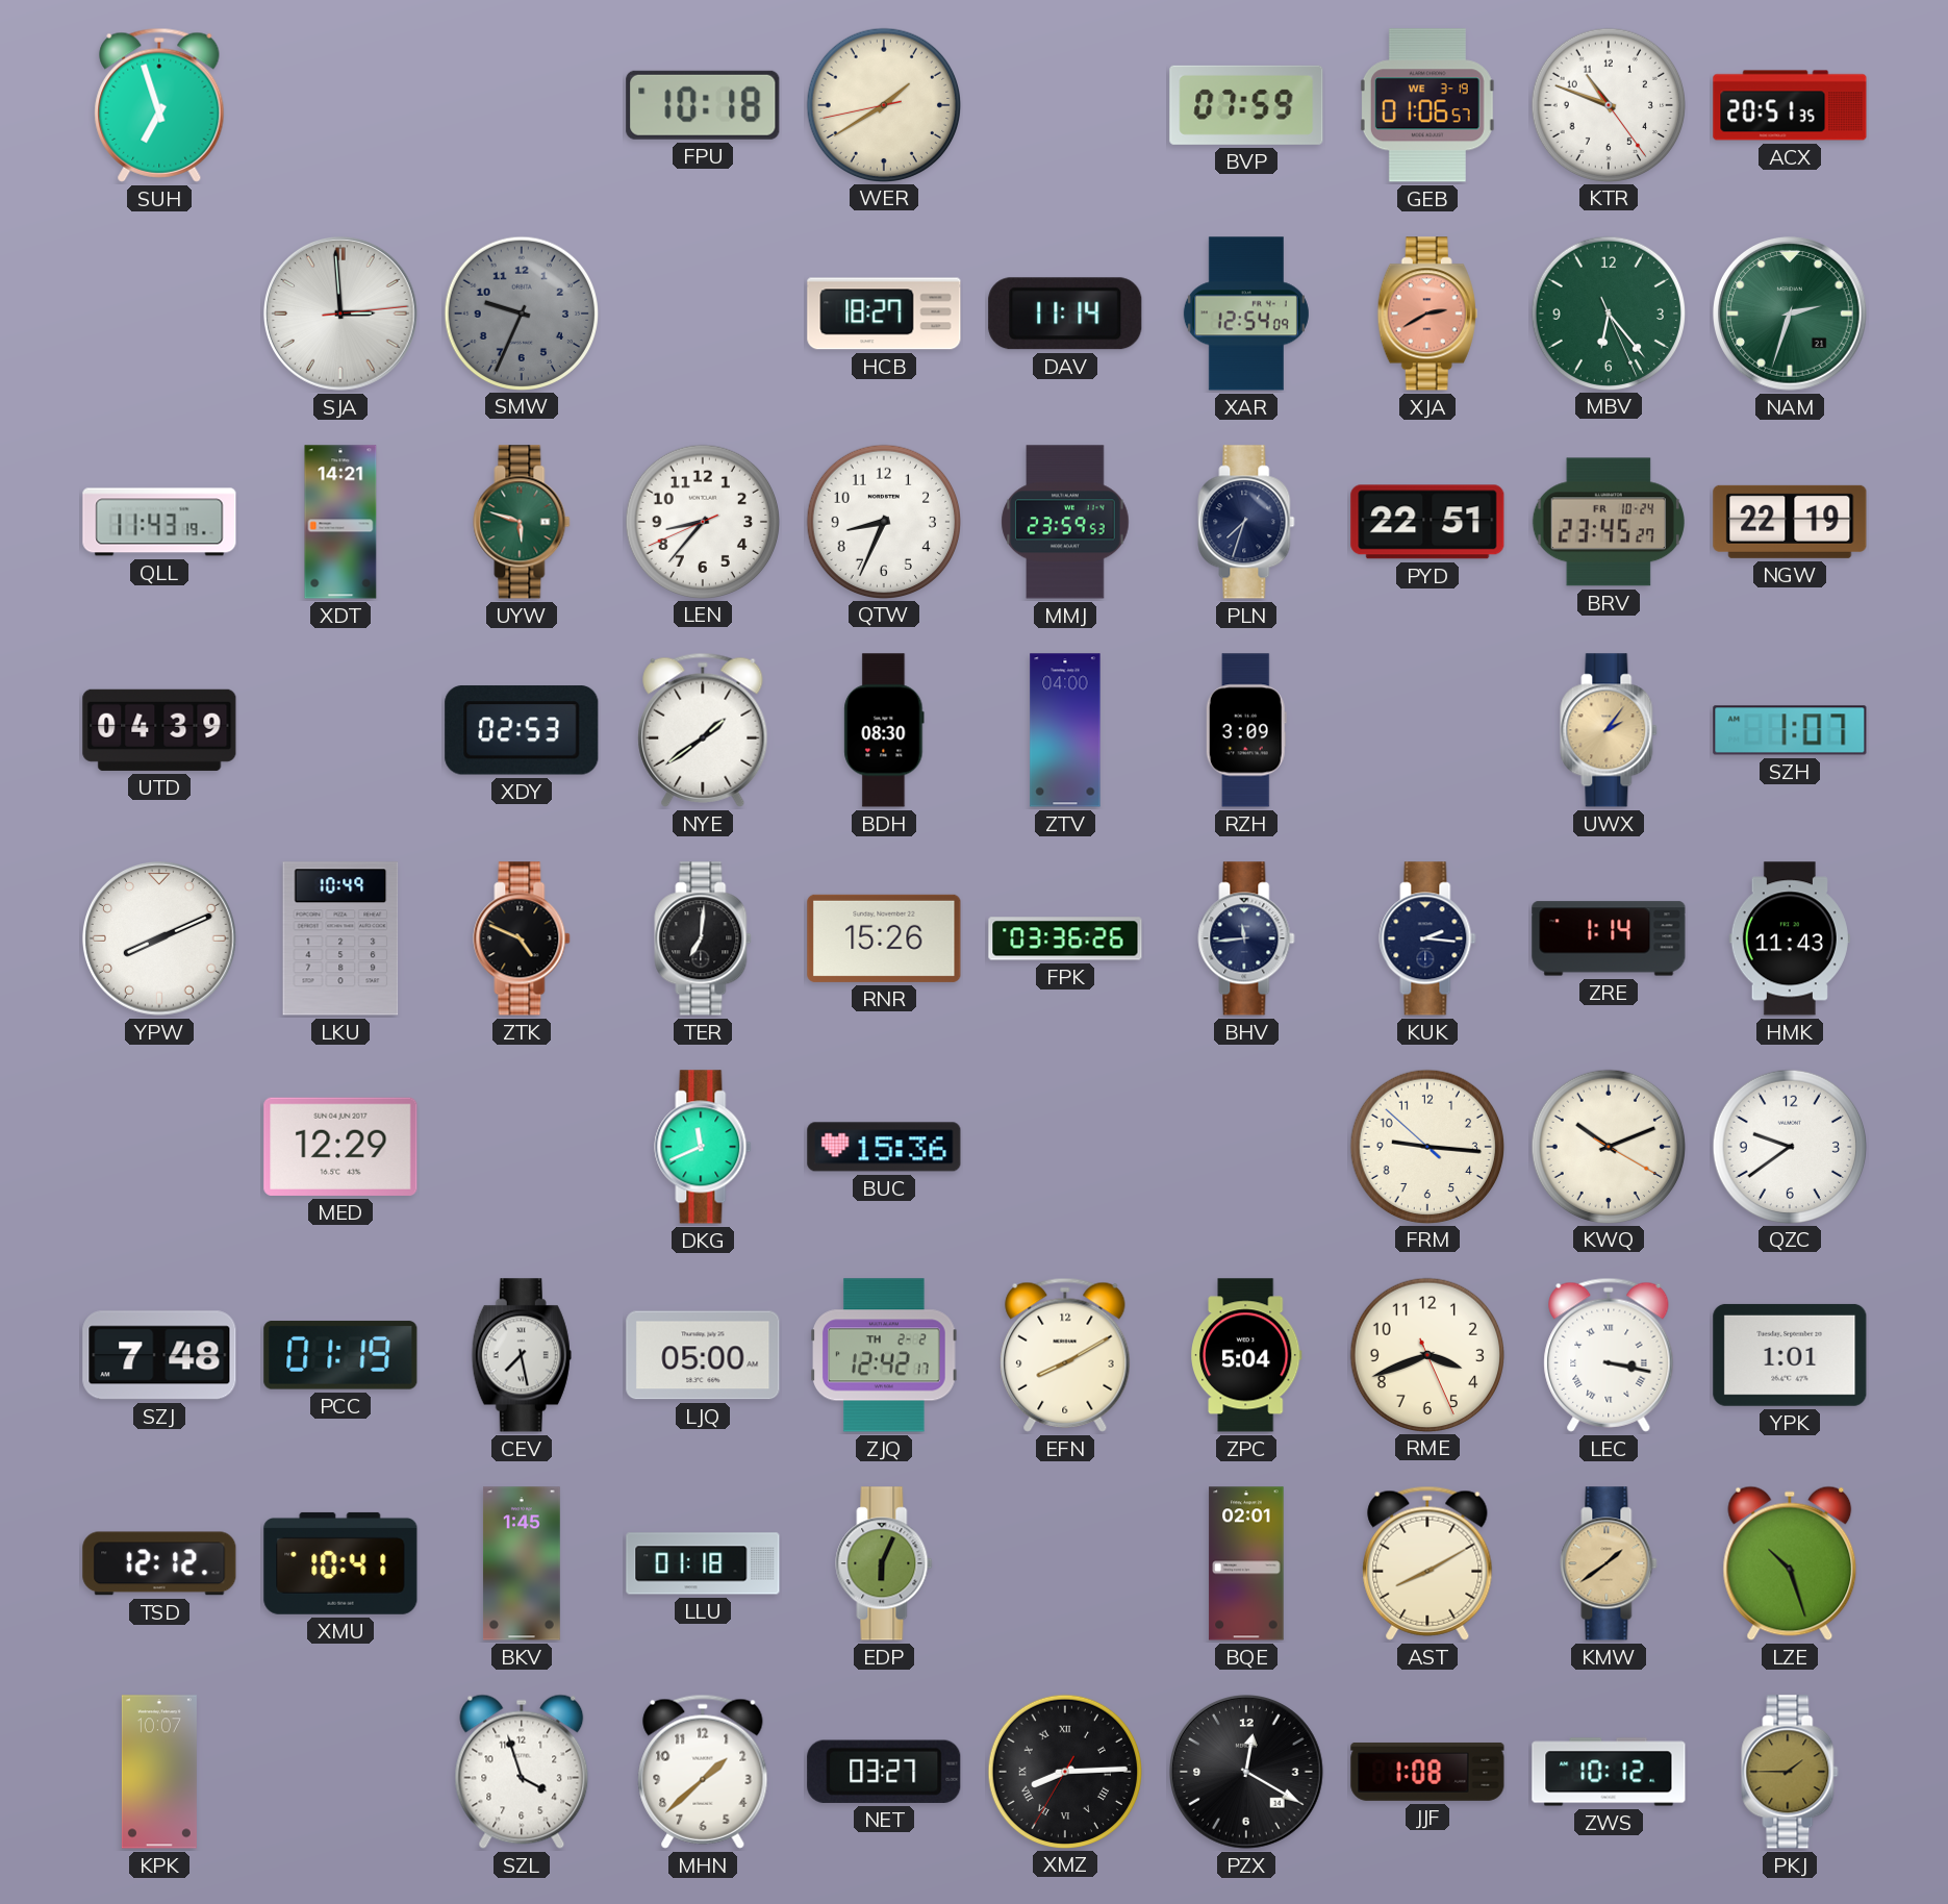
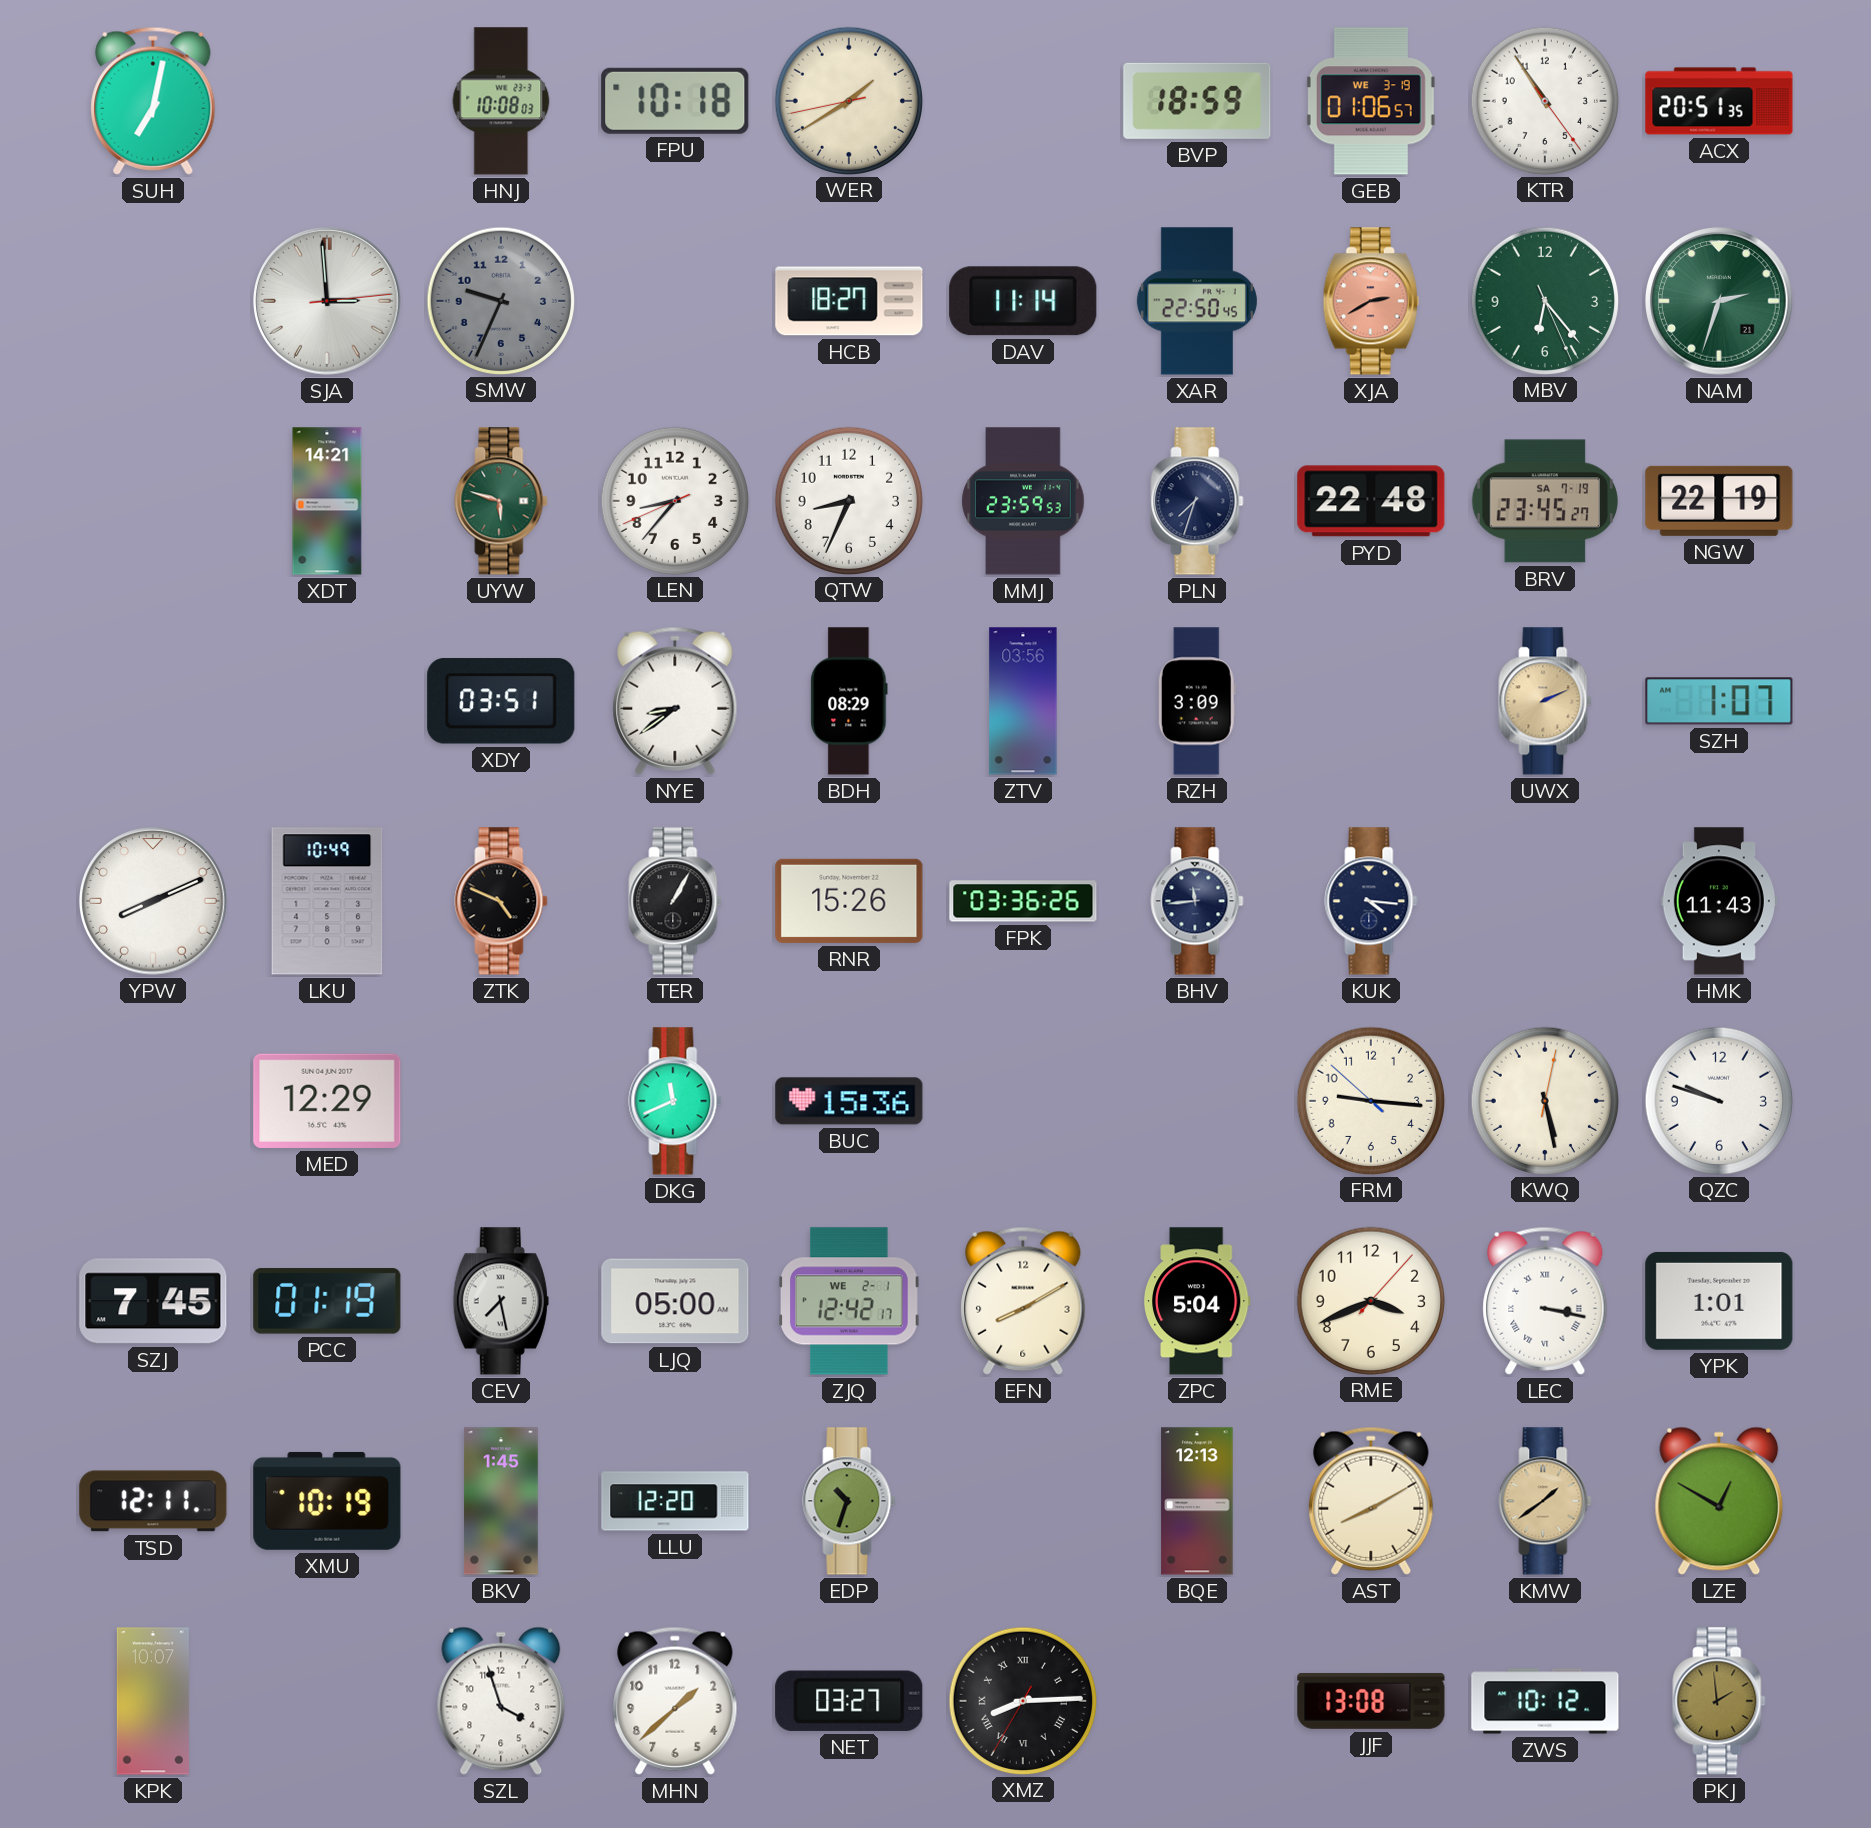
SUH: 6:57 -> 7:02
HNJ: none -> 10:08
BVP: 07:59 -> 18:59
KTR: 10:48 -> 10:54
XAR: 12:54 -> 22:50
QLL: 11:43 -> none
PYD: 22:51 -> 22:48
BRV date: FR 10-24 -> SA 7-19
UTD: 04:39 -> none
XDY: 02:53 -> 03:51
NYE: 1:39 -> 8:39
BDH: 08:30 -> 08:29
ZTV: 04:00 -> 03:56
UWX: 2:06 -> 2:11
TER: 7:01 -> 1:05
KUK: 2:16 -> 4:16
ZRE: 1:14 -> none
KWQ: 10:11 -> 5:28
QZC: 9:39 -> 9:48
SZJ: 7:48 -> 7:45
ZJQ date: TH 2-2 -> WE 2-1
RME: 3:41:26 -> 3:41:07
TSD: 12:12 -> 12:11
XMU: 10:41 -> 10:19
LLU: 01:18 -> 12:20
EDP: 6:04 -> 10:33
BQE: 02:01 -> 12:13
LZE: 10:27 -> 12:50
PZX: 12:20 -> none
JJF: 1:08 -> 13:08
PKJ: 1:45 -> 1:59
